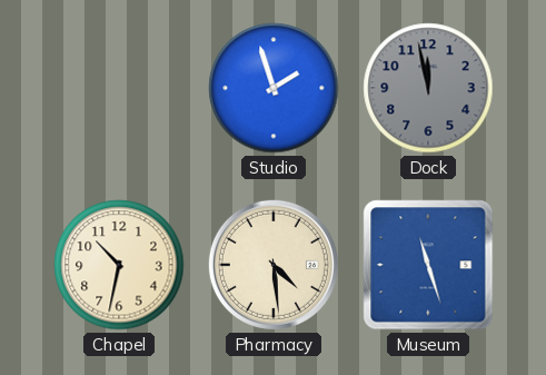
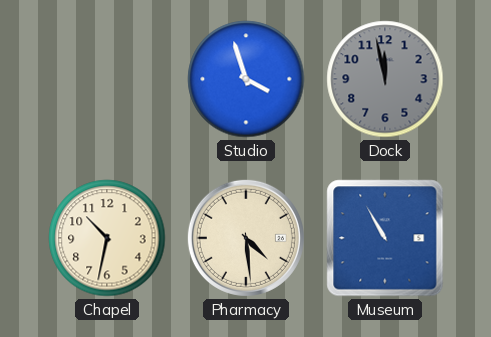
Studio: 1:57 -> 3:57
Museum: 11:27 -> 10:55
